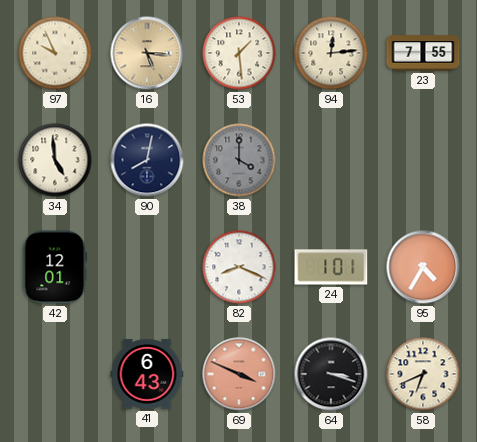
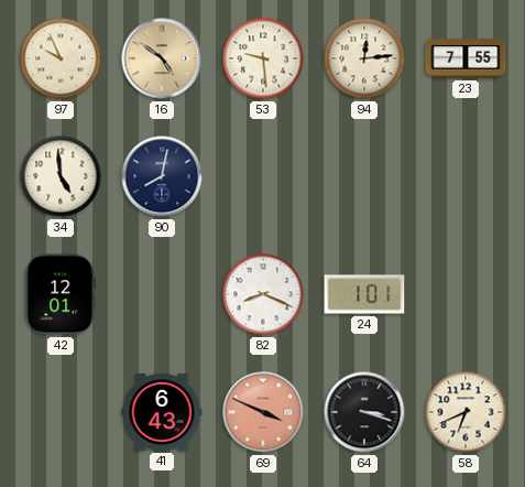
16: 5:16 -> 4:51
53: 1:29 -> 9:29
38: 4:00 -> none
95: 4:35 -> none
